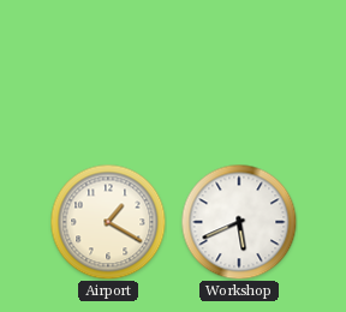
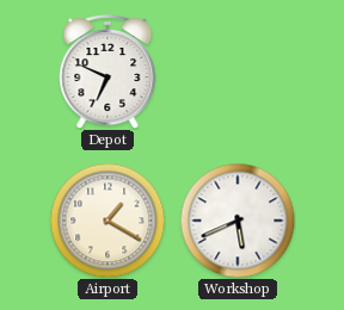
Depot: none -> 6:49
